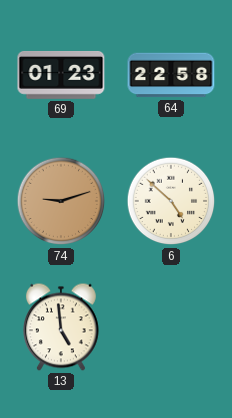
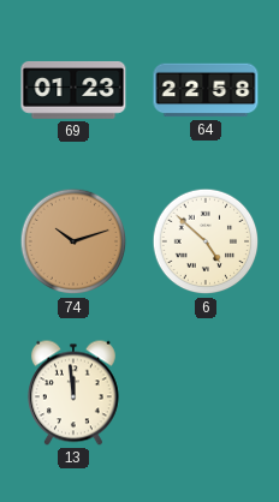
74: 9:12 -> 10:12
13: 4:59 -> 11:59
